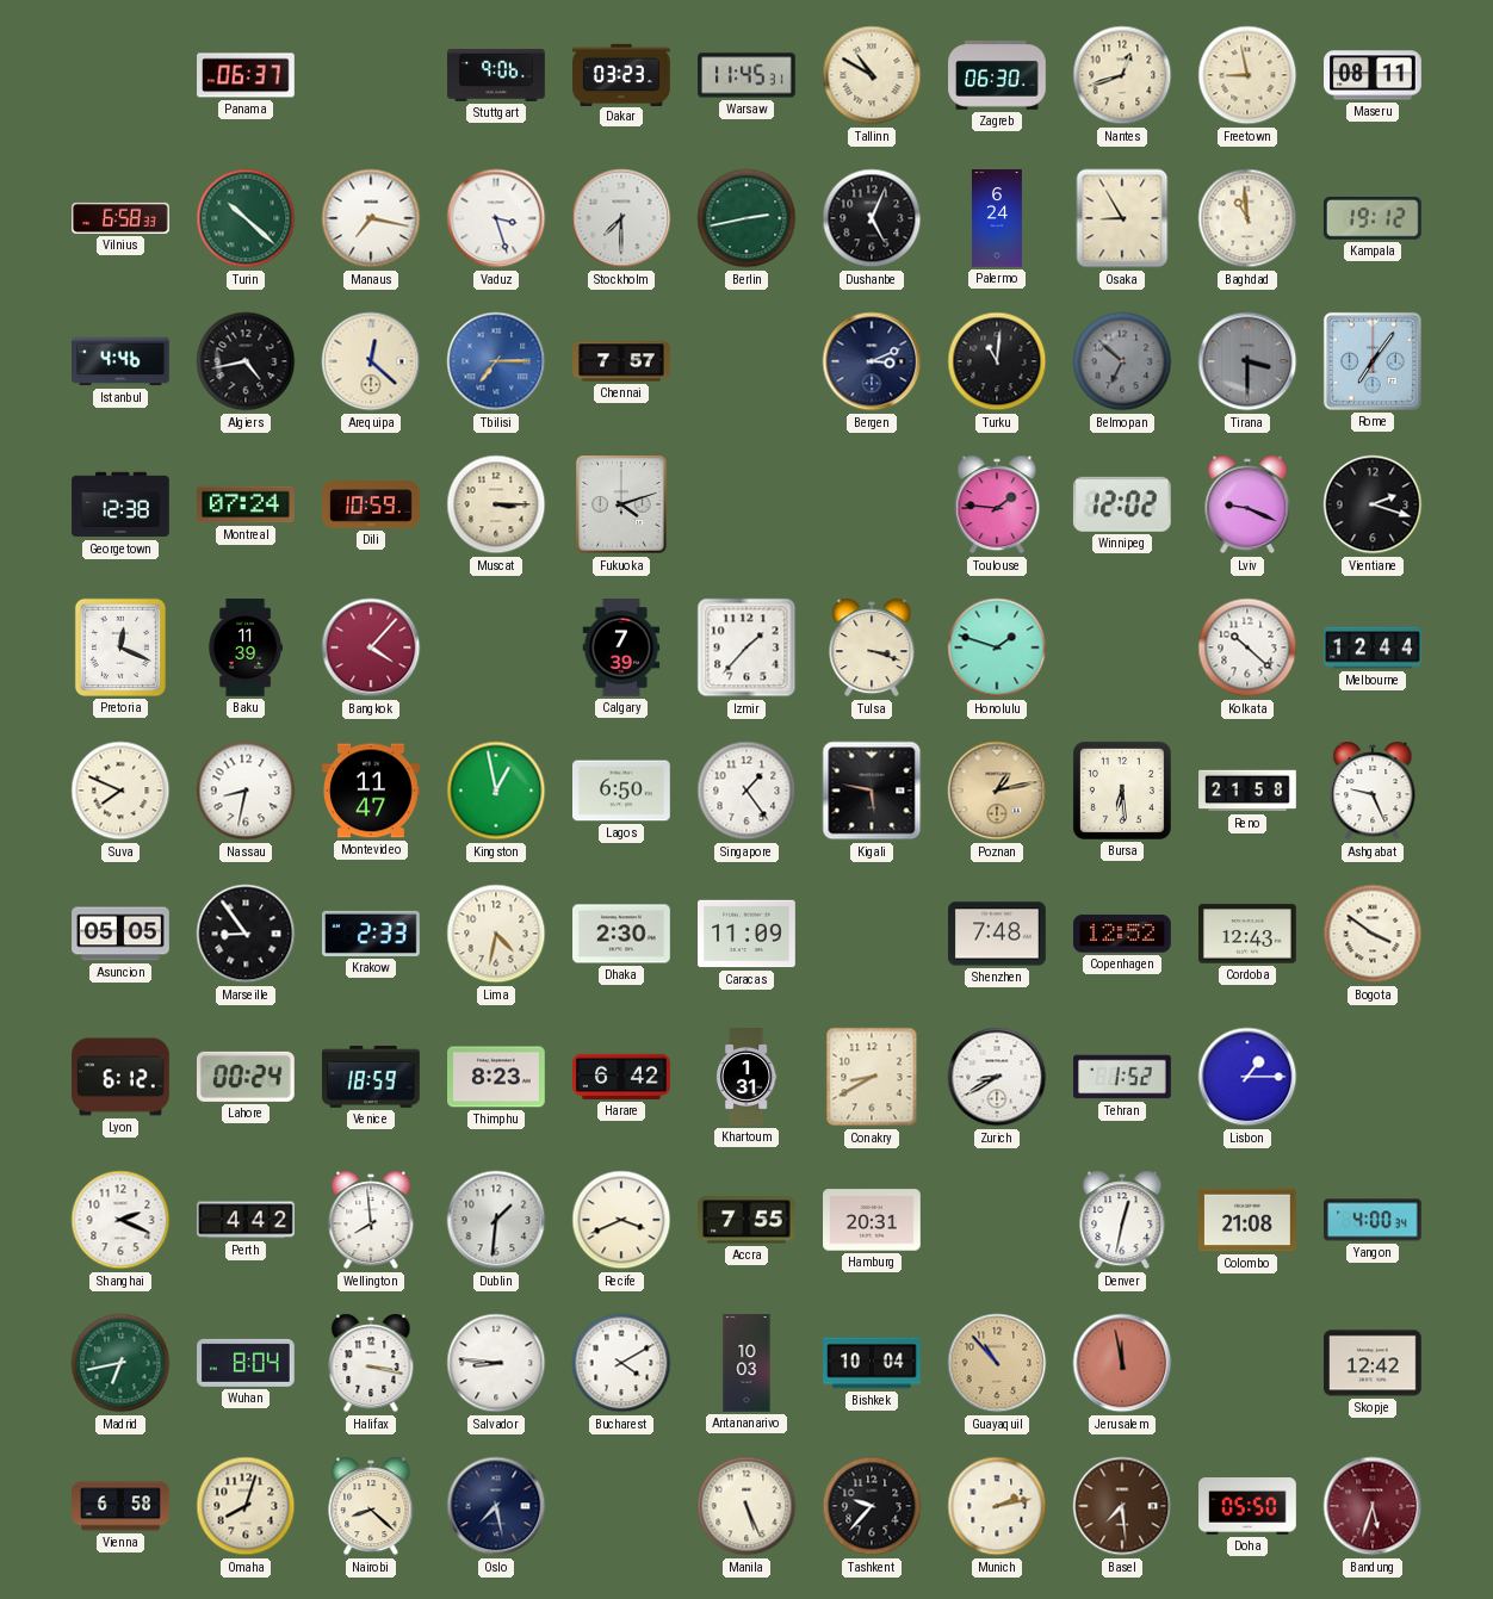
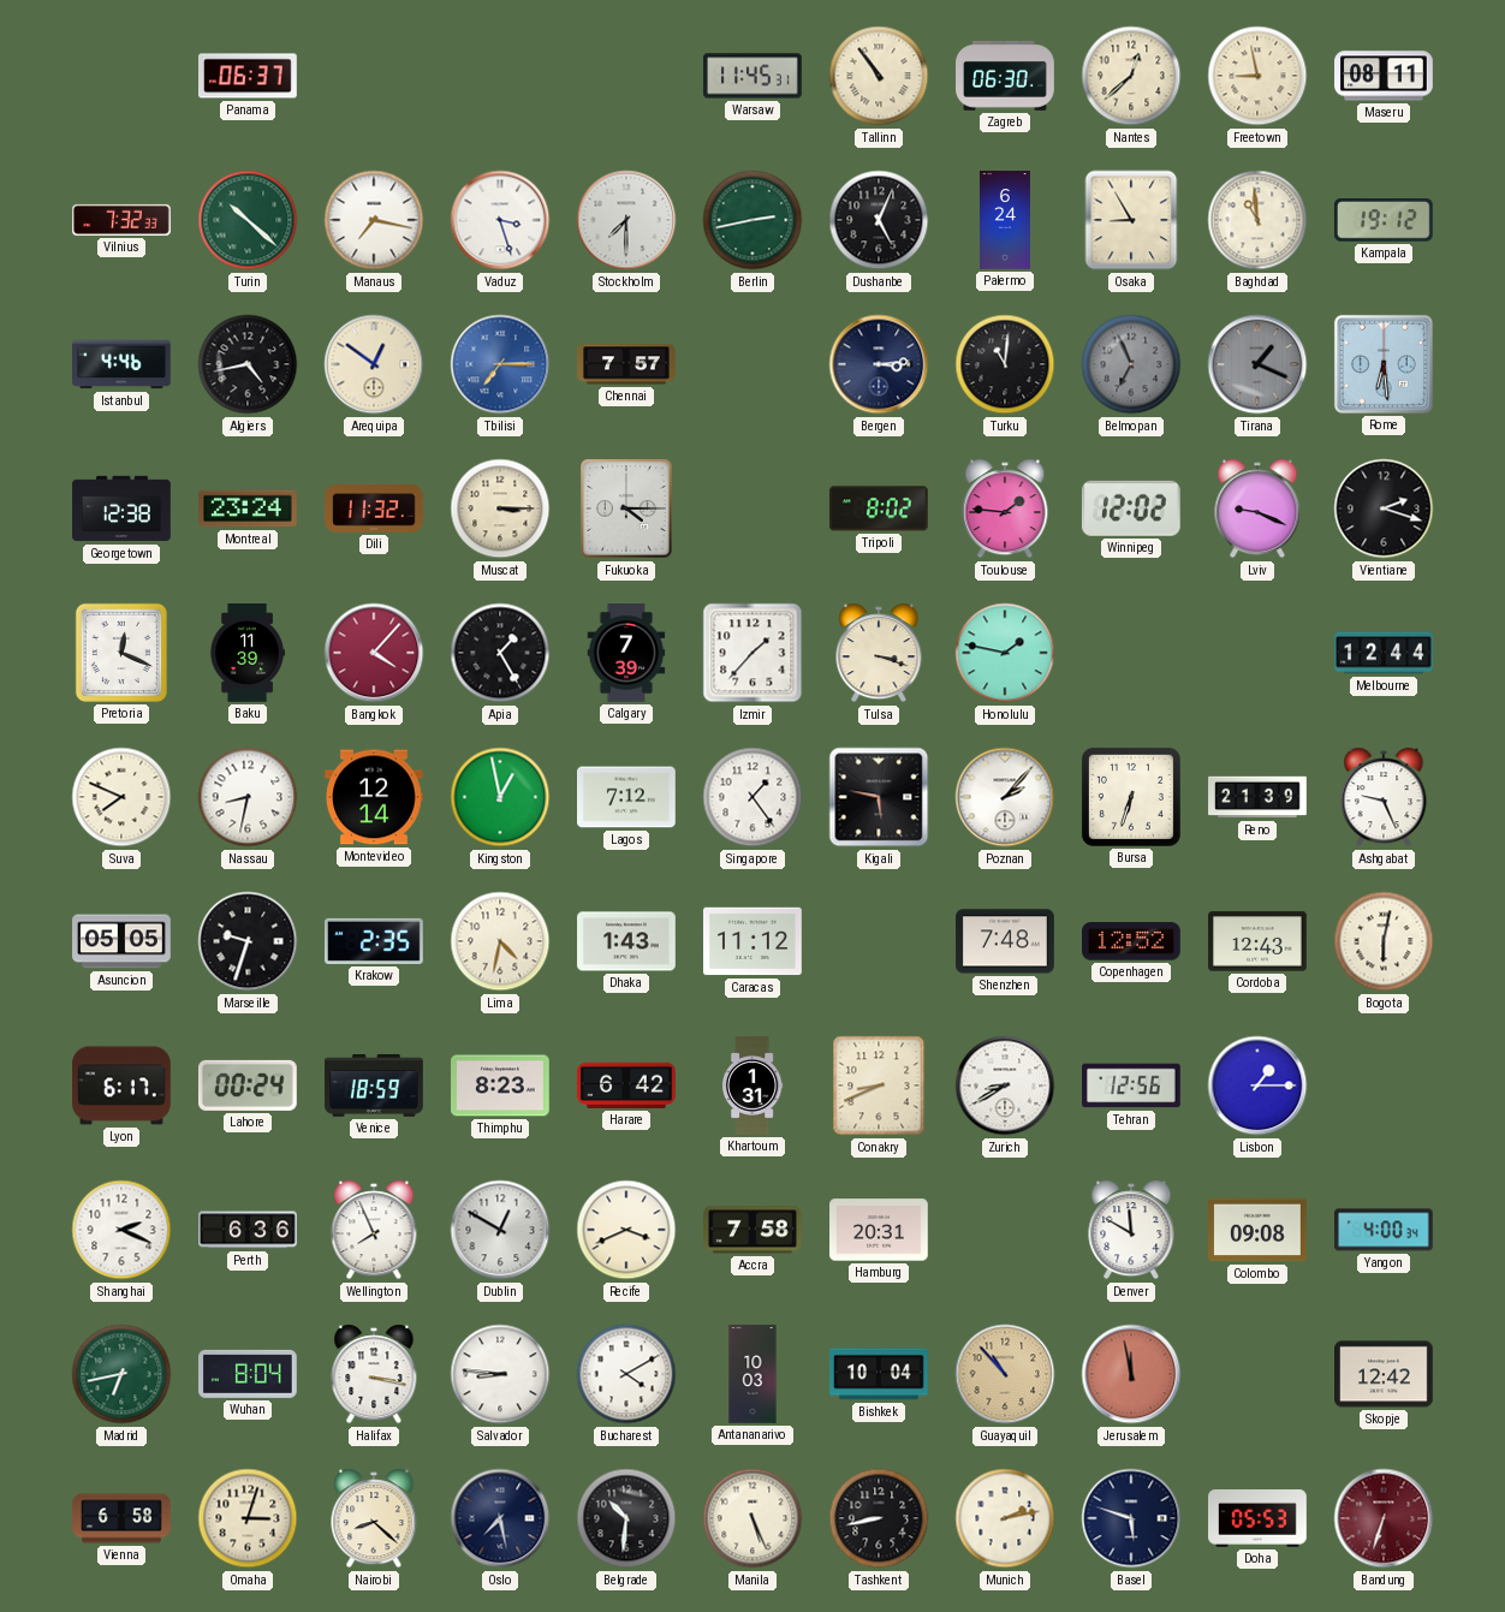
Stuttgart: 9:06 -> none
Dakar: 03:23 -> none
Tallinn: 10:50 -> 10:54
Nantes: 12:42 -> 12:38
Vilnius: 6:58 -> 7:32
Arequipa: 12:22 -> 12:51
Bergen: 3:11 -> 3:14
Belmopan: 6:52 -> 6:56
Tirana: 3:30 -> 1:19
Rome: 7:06 -> 6:29
Montreal: 07:24 -> 23:24
Dili: 10:59 -> 11:32
Fukuoka: 4:12 -> 4:15
Tripoli: none -> 8:02
Apia: none -> 1:25
Honolulu: 1:48 -> 1:47
Kolkata: 10:22 -> none
Montevideo: 11:47 -> 12:14
Lagos: 6:50 -> 7:12
Poznan: 1:13 -> 2:07
Poznan dial: champagne -> white
Bursa: 6:29 -> 6:33
Reno: 21:58 -> 21:39
Marseille: 8:54 -> 9:33
Krakow: 2:33 -> 2:35
Dhaka: 2:30 -> 1:43
Caracas: 11:09 -> 11:12
Bogota: 3:51 -> 6:02
Lyon: 6:12 -> 6:17
Conakry: 8:40 -> 8:41
Tehran: 1:52 -> 12:56
Perth: 4:42 -> 6:36
Wellington: 7:59 -> 7:56
Dublin: 1:31 -> 12:50
Accra: 7:55 -> 7:58
Denver: 12:32 -> 11:50
Colombo: 21:08 -> 09:08
Omaha: 8:03 -> 3:03
Belgrade: none -> 10:31
Tashkent: 9:37 -> 8:43
Basel: 7:29 -> 5:48
Basel dial: brown -> navy
Doha: 05:50 -> 05:53
Bandung: 5:33 -> 6:33
